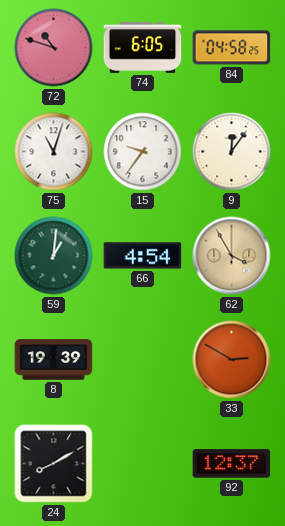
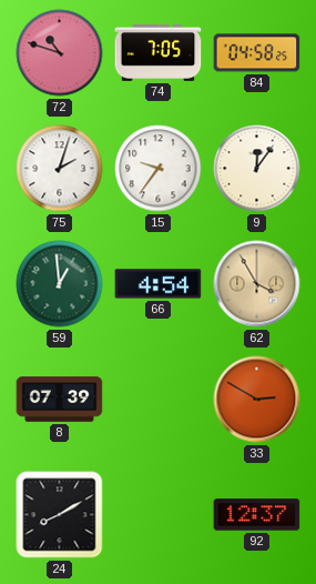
74: 6:05 -> 7:05
75: 11:03 -> 2:03
59: 1:01 -> 12:59
8: 19:39 -> 07:39
